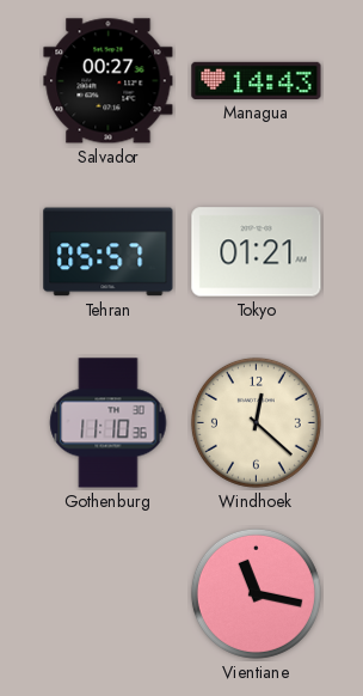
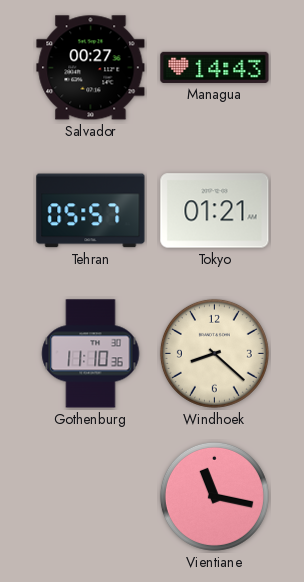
Windhoek: 12:22 -> 8:22
